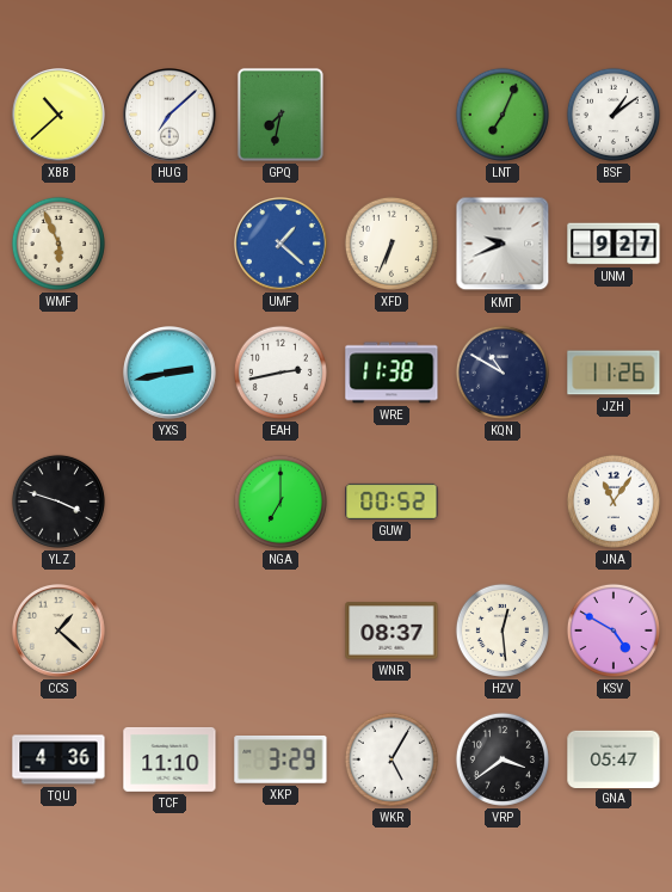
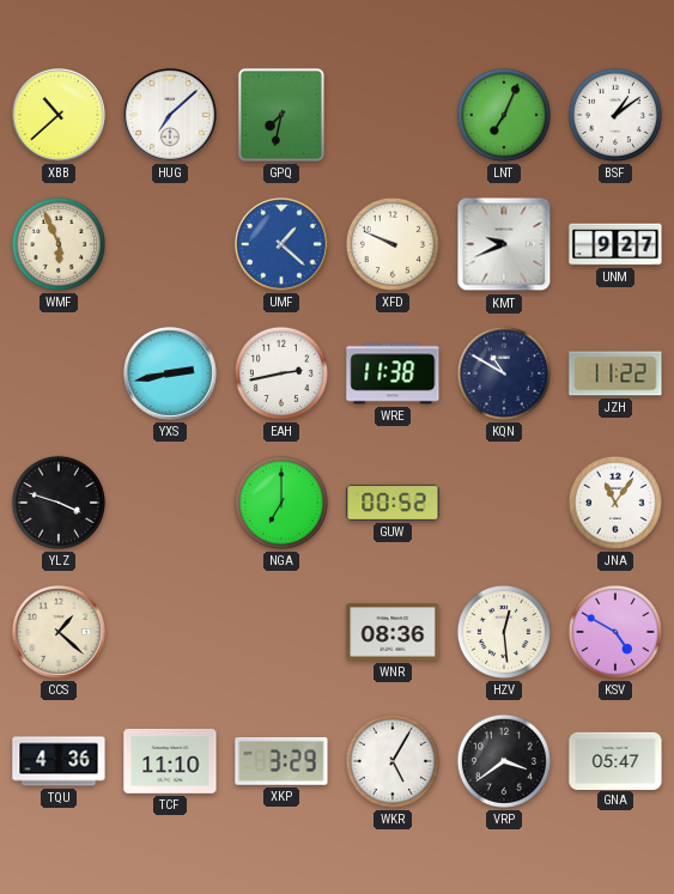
XFD: 6:34 -> 9:49
JZH: 11:26 -> 11:22
WNR: 08:37 -> 08:36
